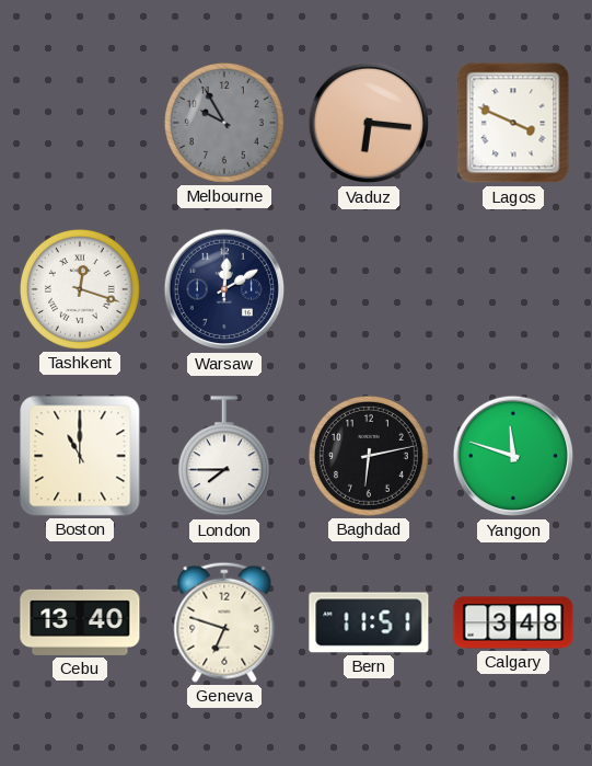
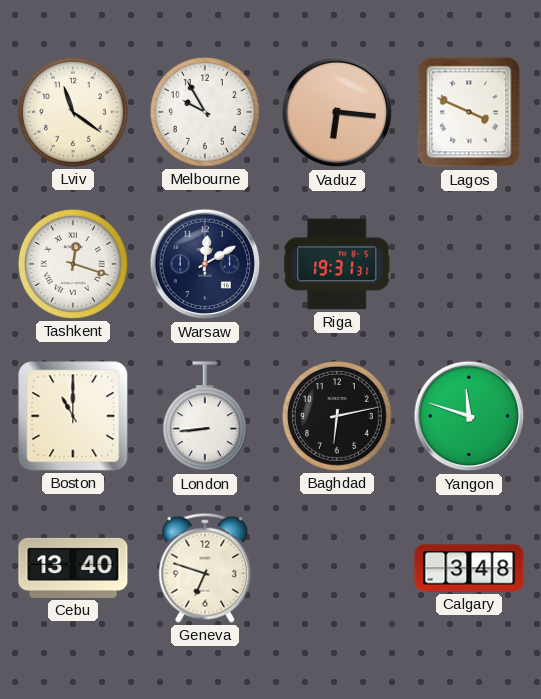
Lviv: none -> 11:21
Melbourne dial: grey -> white
Riga: none -> 19:31
London: 7:45 -> 8:44
Bern: 11:51 -> none
